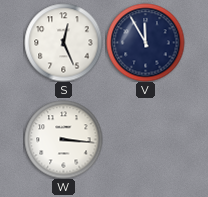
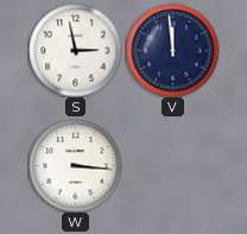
S: 12:26 -> 2:58
V: 11:55 -> 11:59
